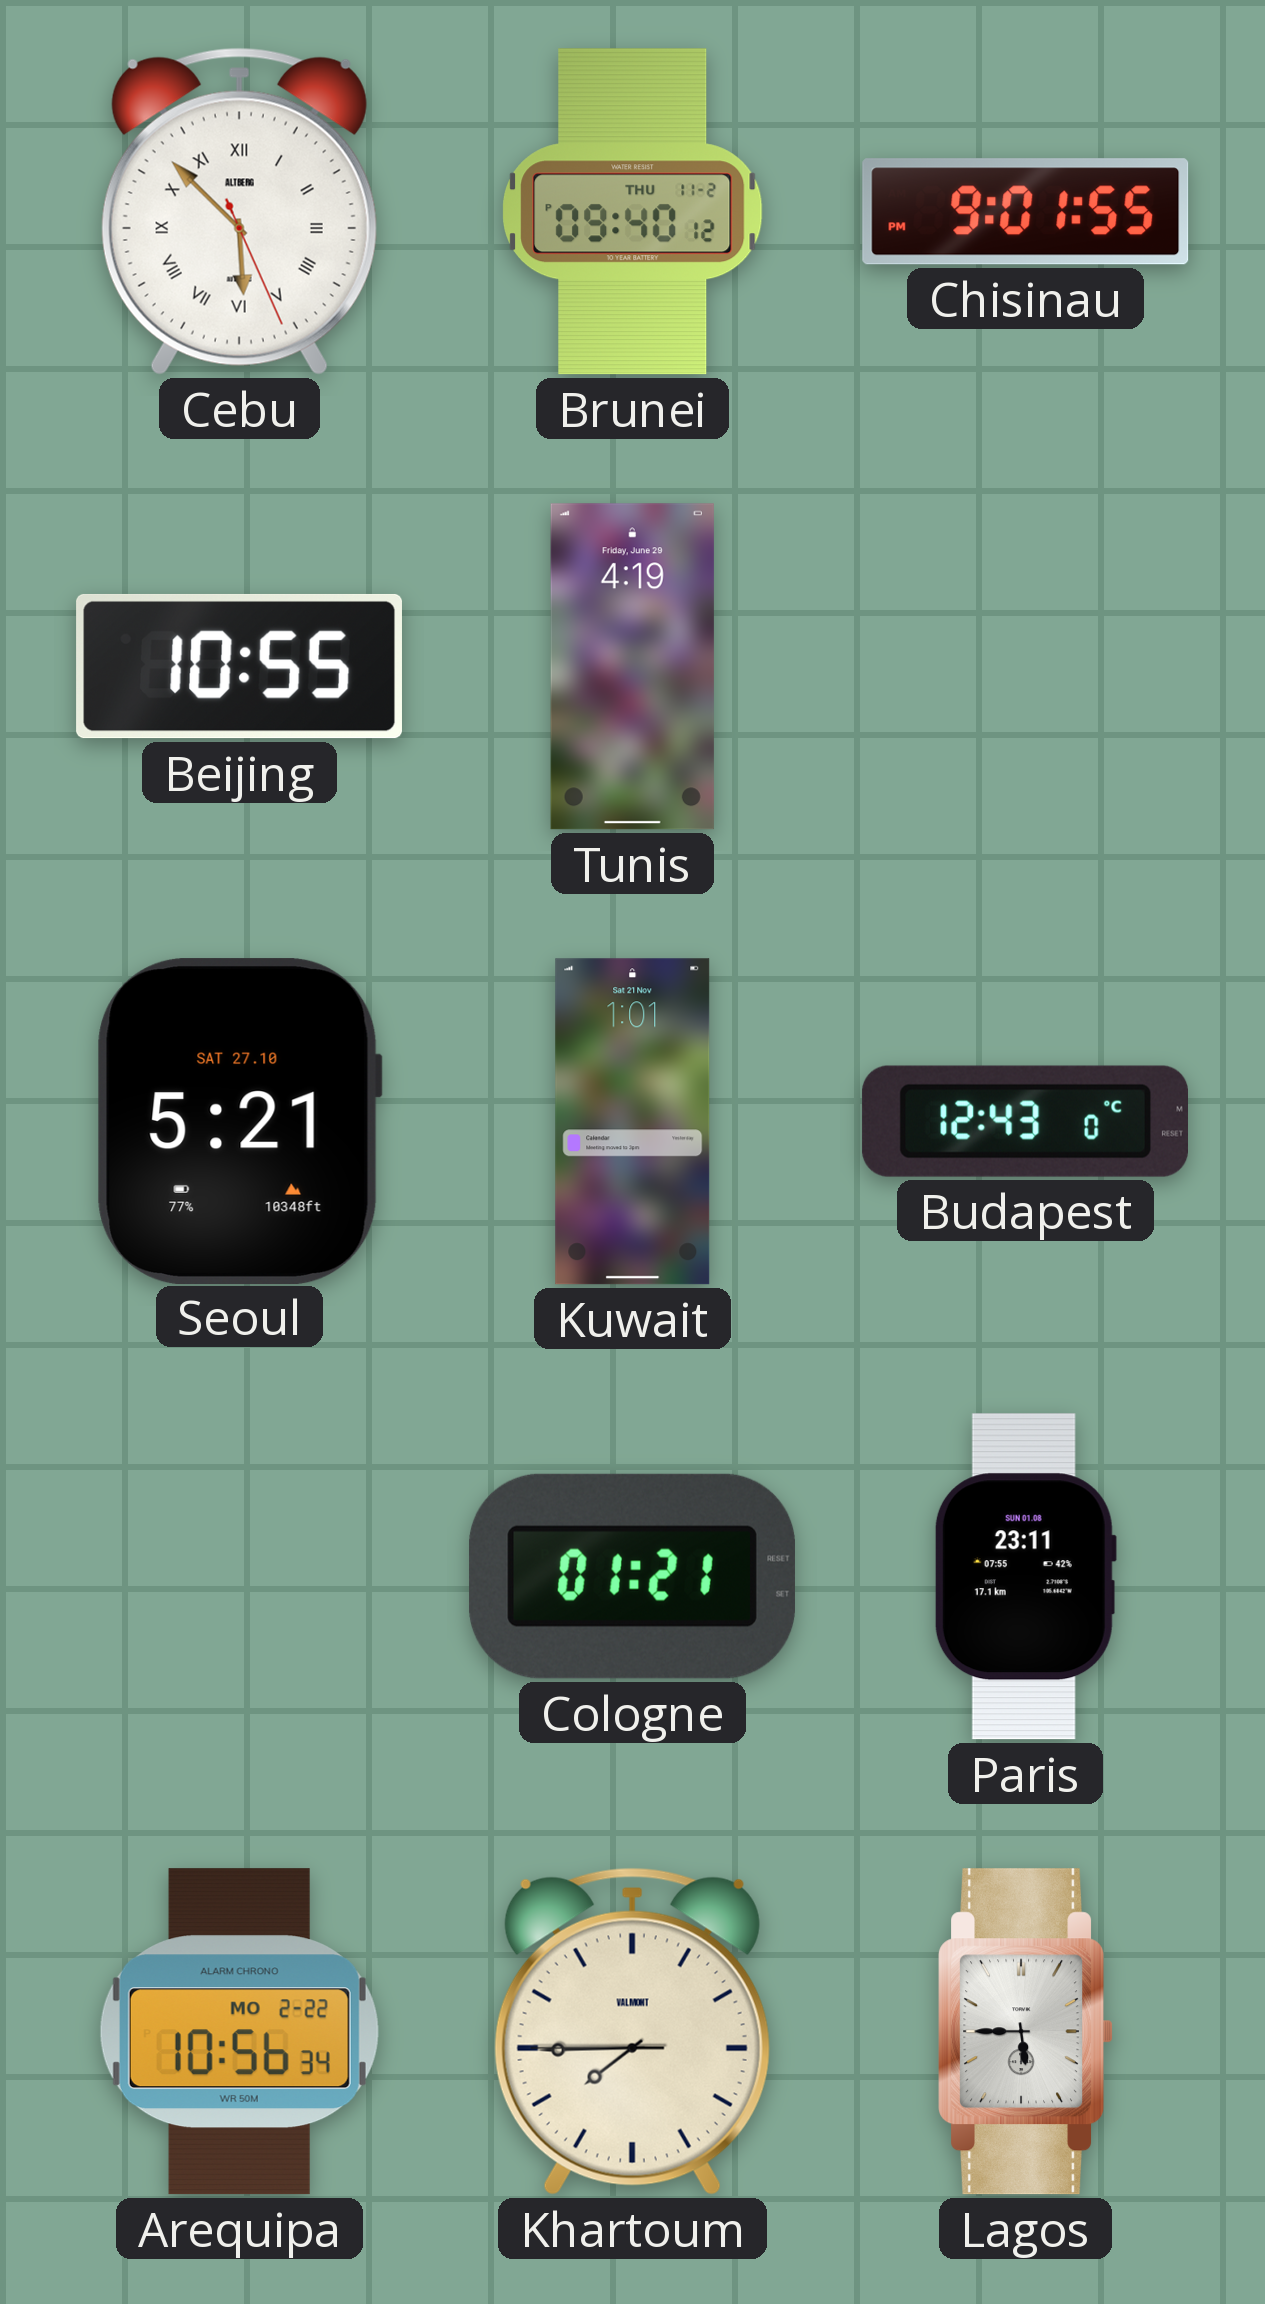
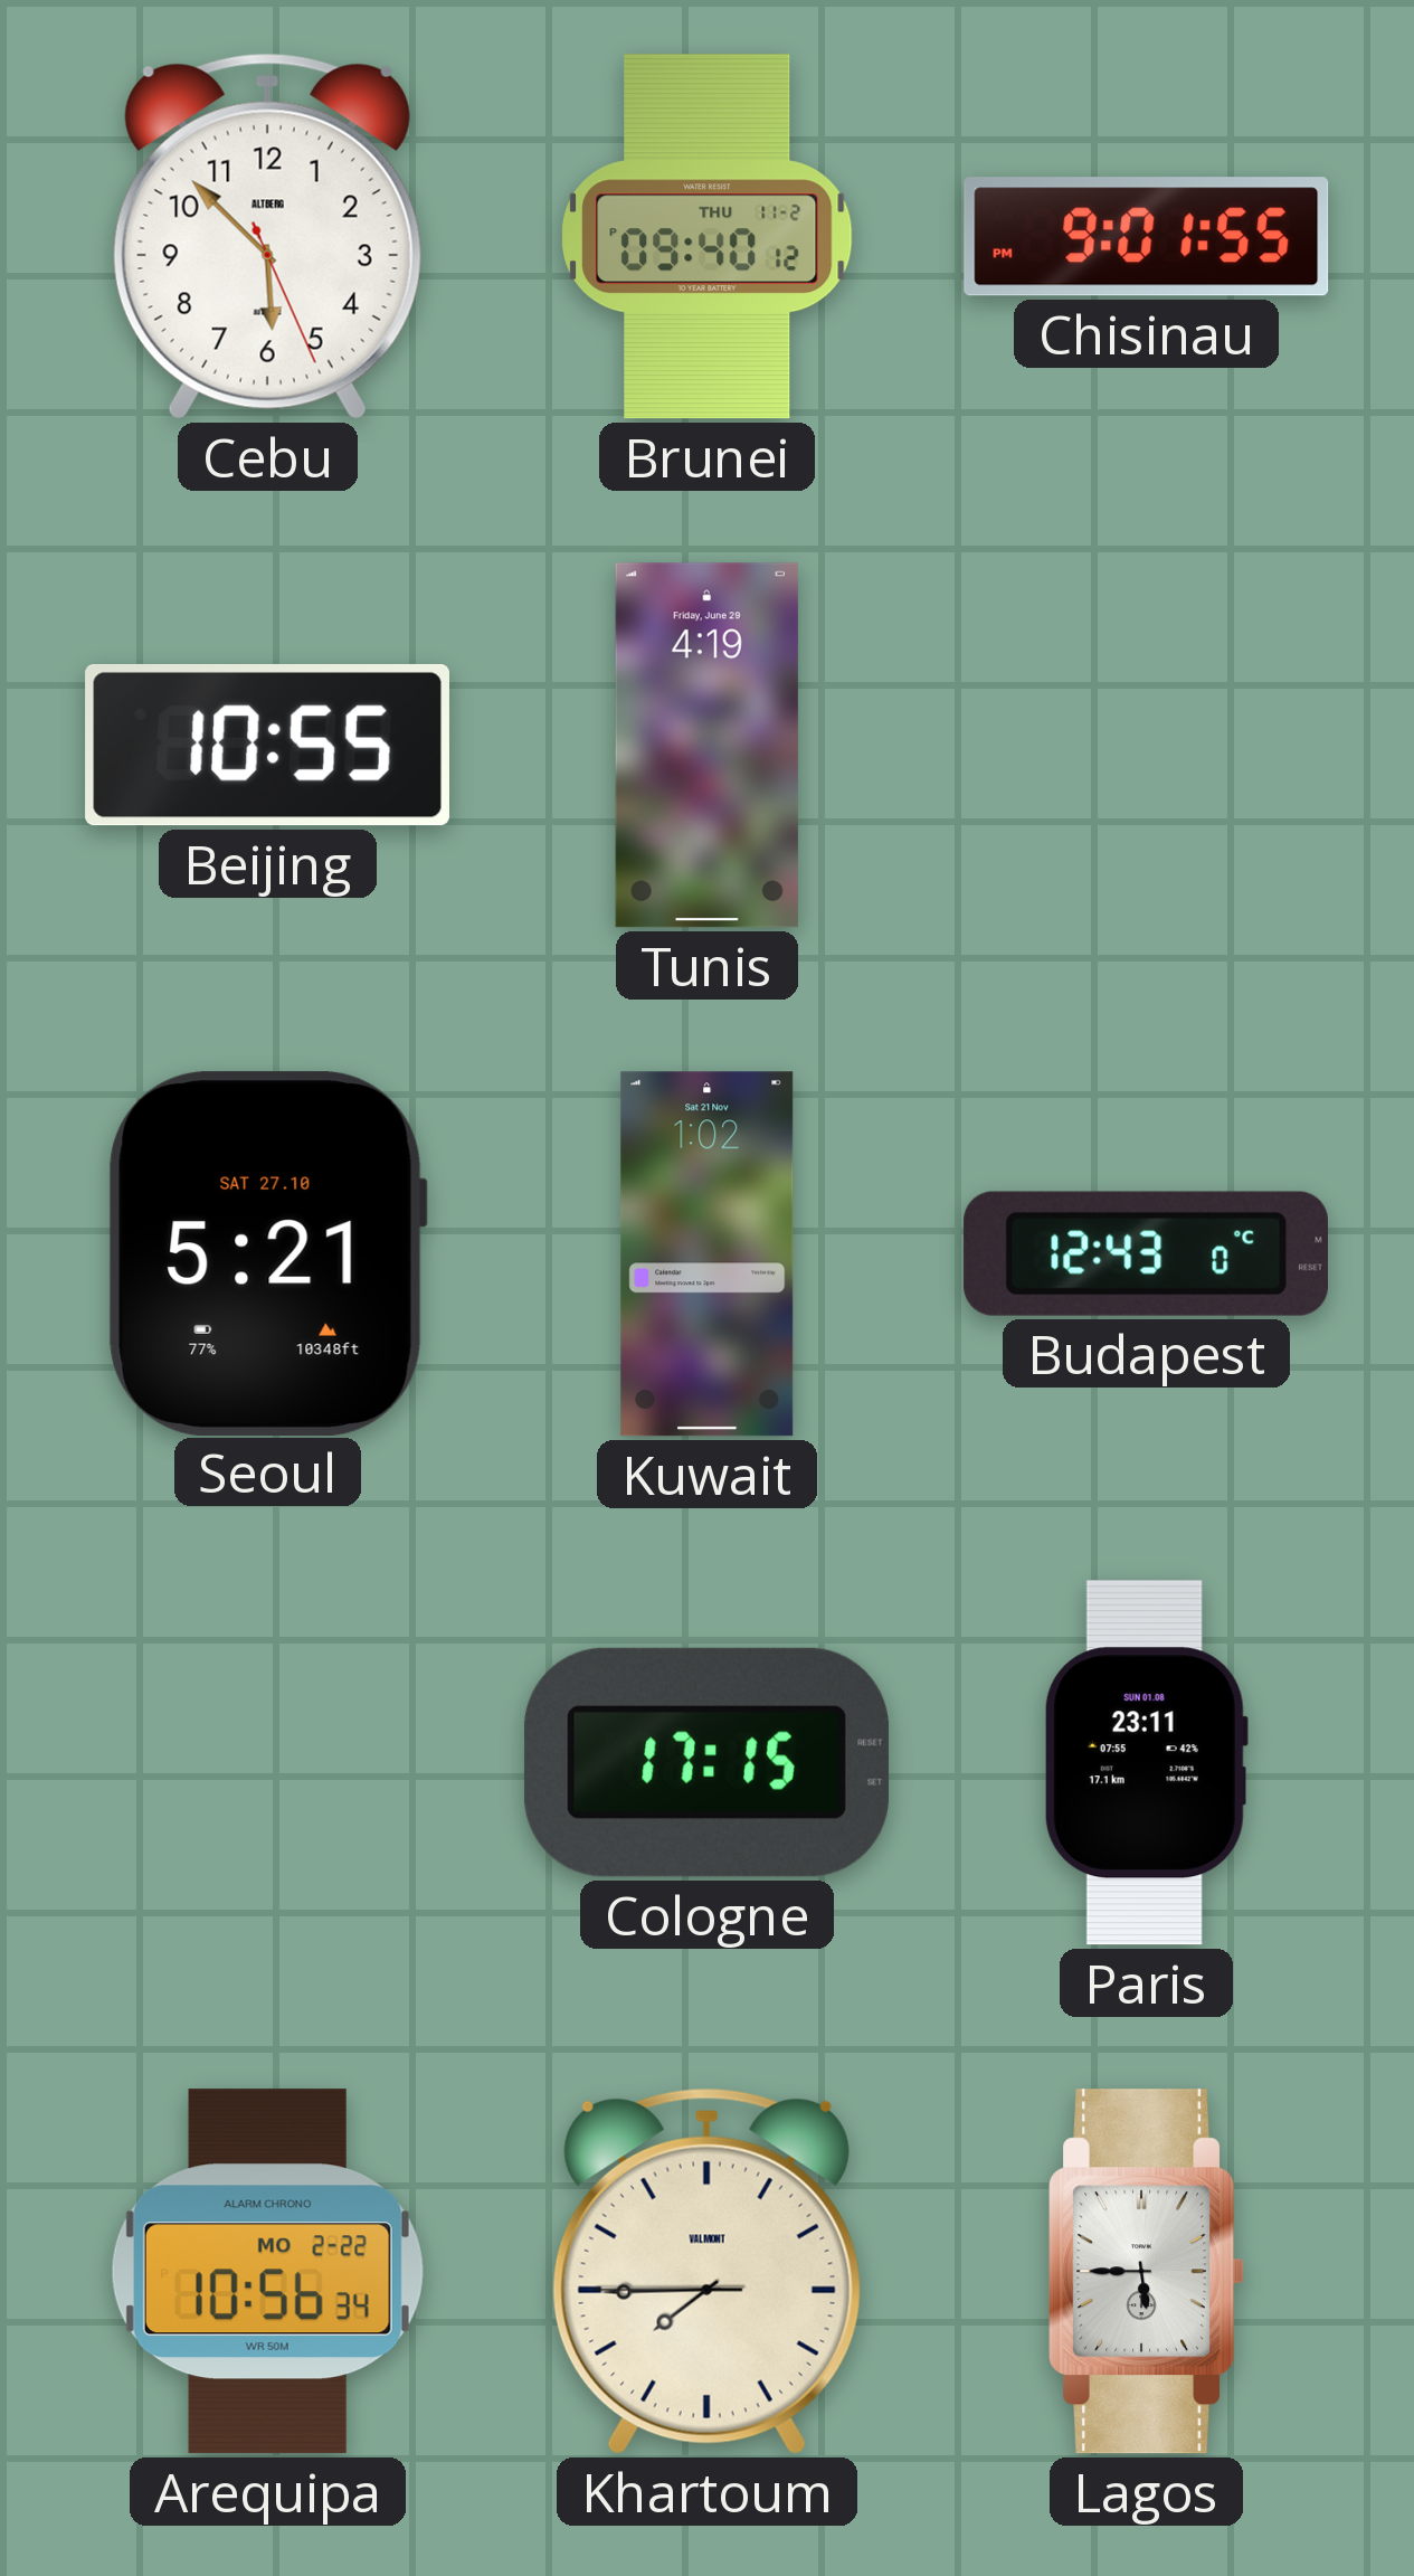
Cebu numerals: Roman -> Arabic
Kuwait: 1:01 -> 1:02
Cologne: 01:21 -> 17:15
